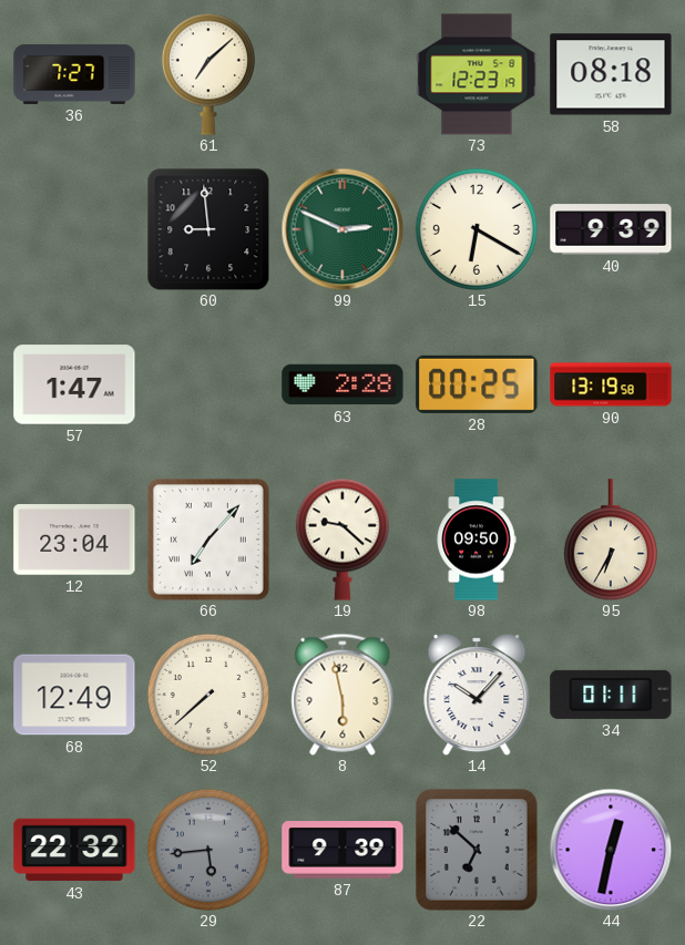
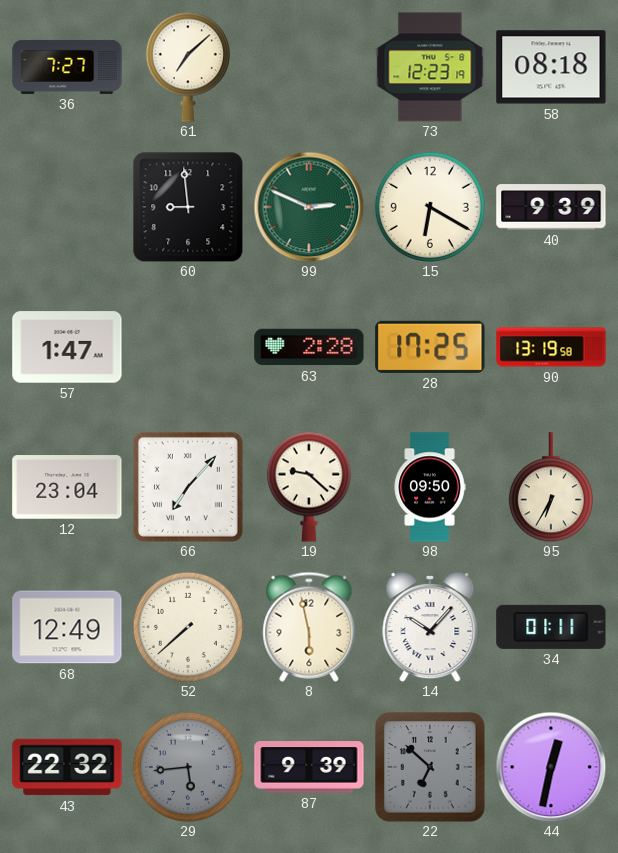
28: 00:25 -> 17:25
